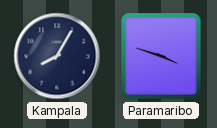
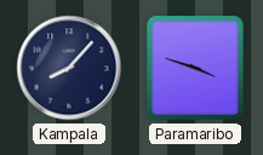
Kampala: 8:05 -> 8:07
